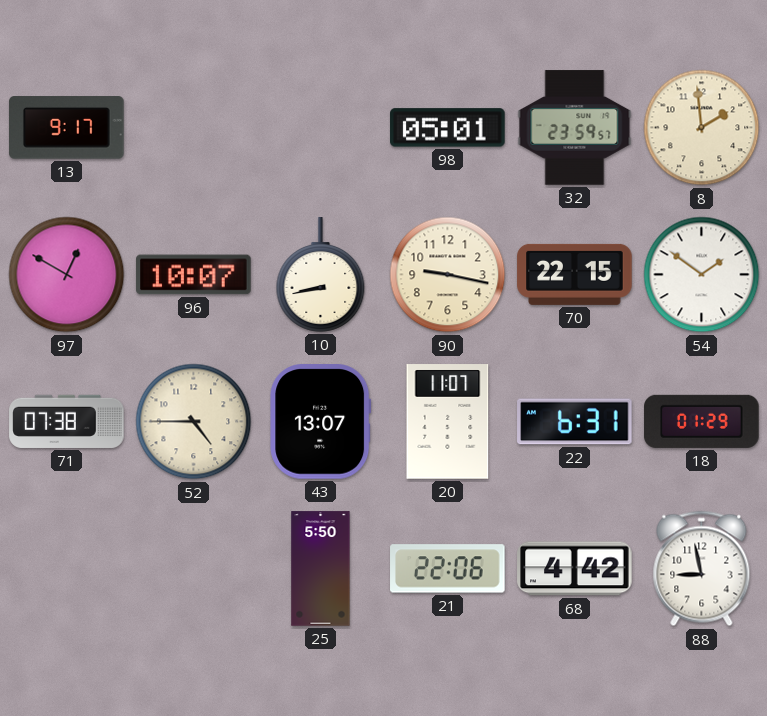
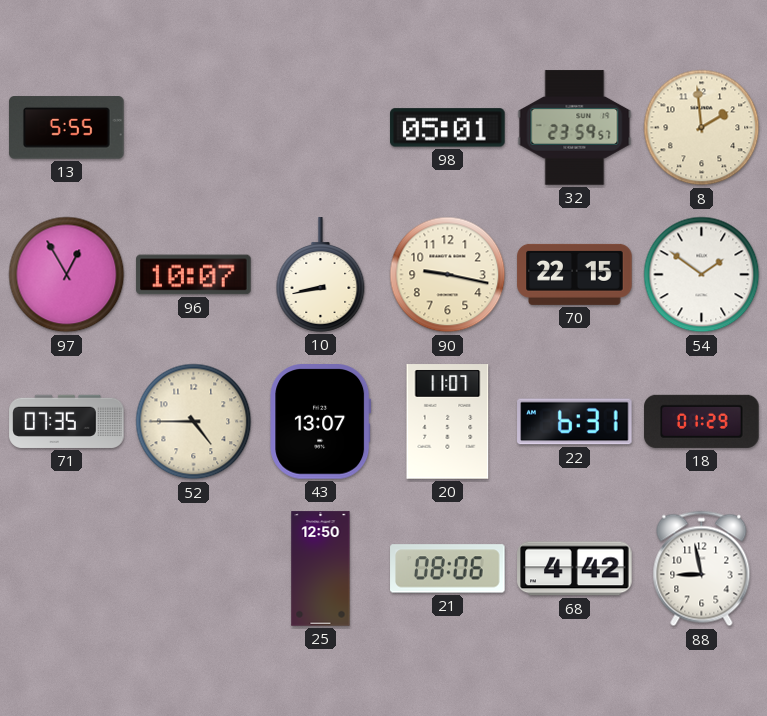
13: 9:17 -> 5:55
97: 12:50 -> 12:55
71: 07:38 -> 07:35
25: 5:50 -> 12:50
21: 22:06 -> 08:06
